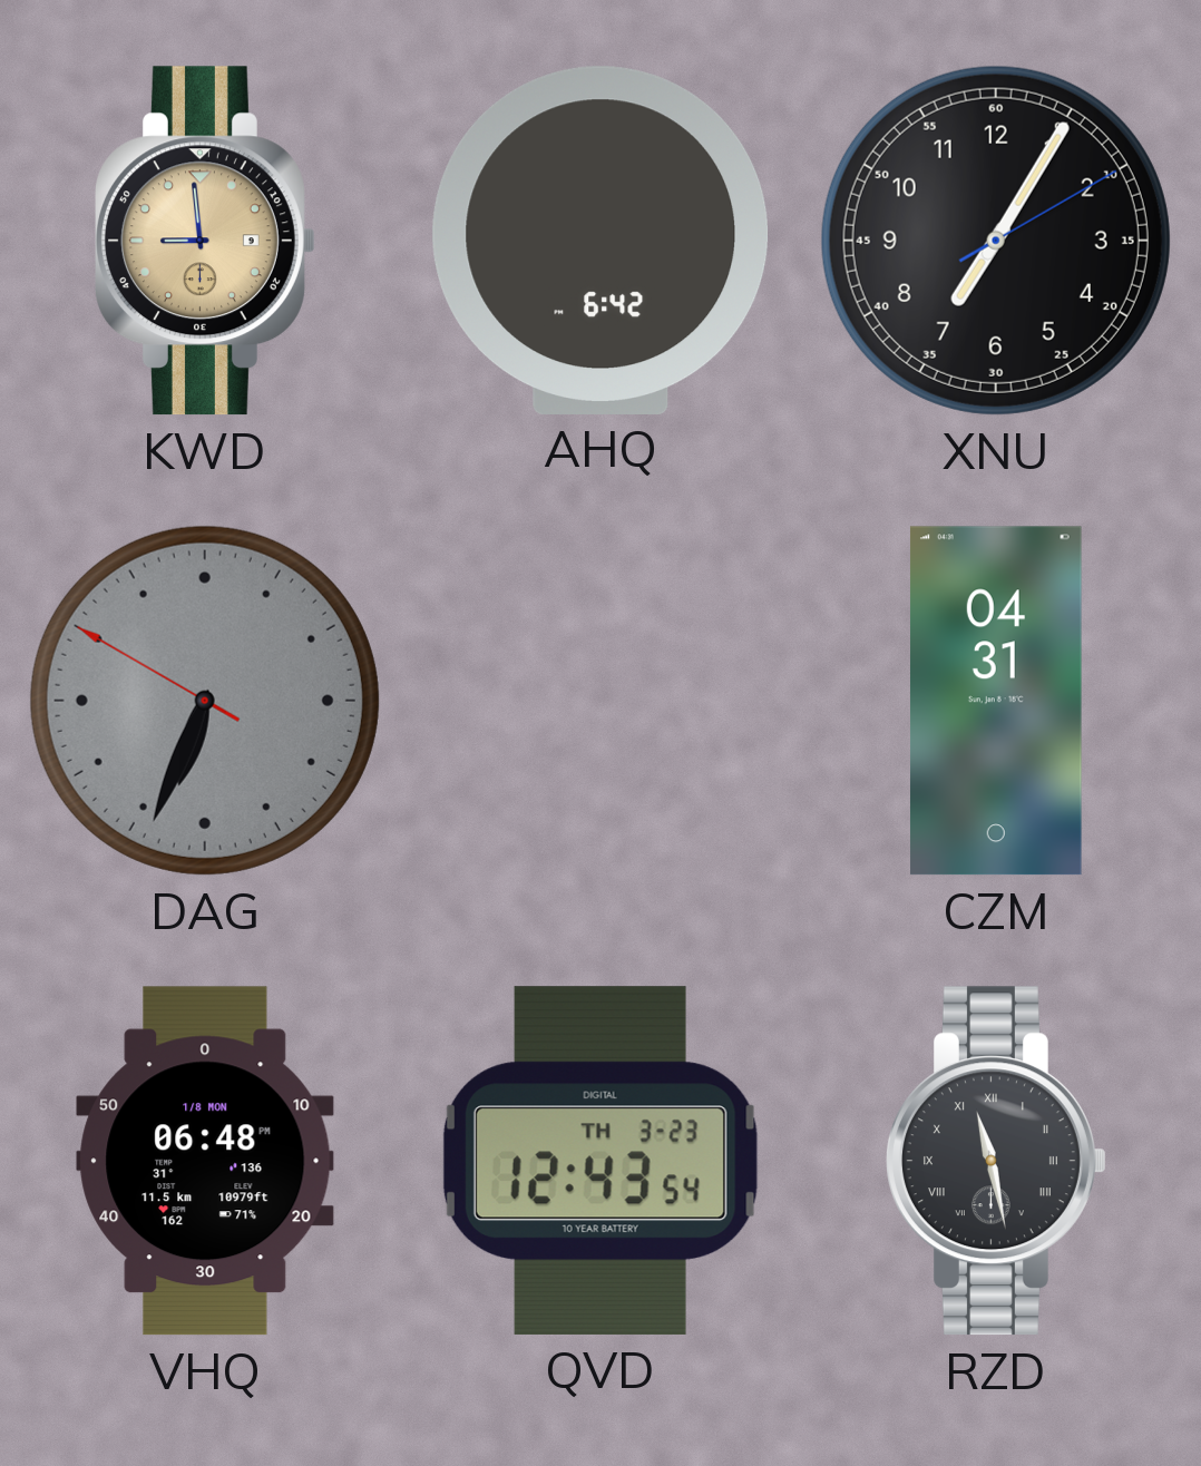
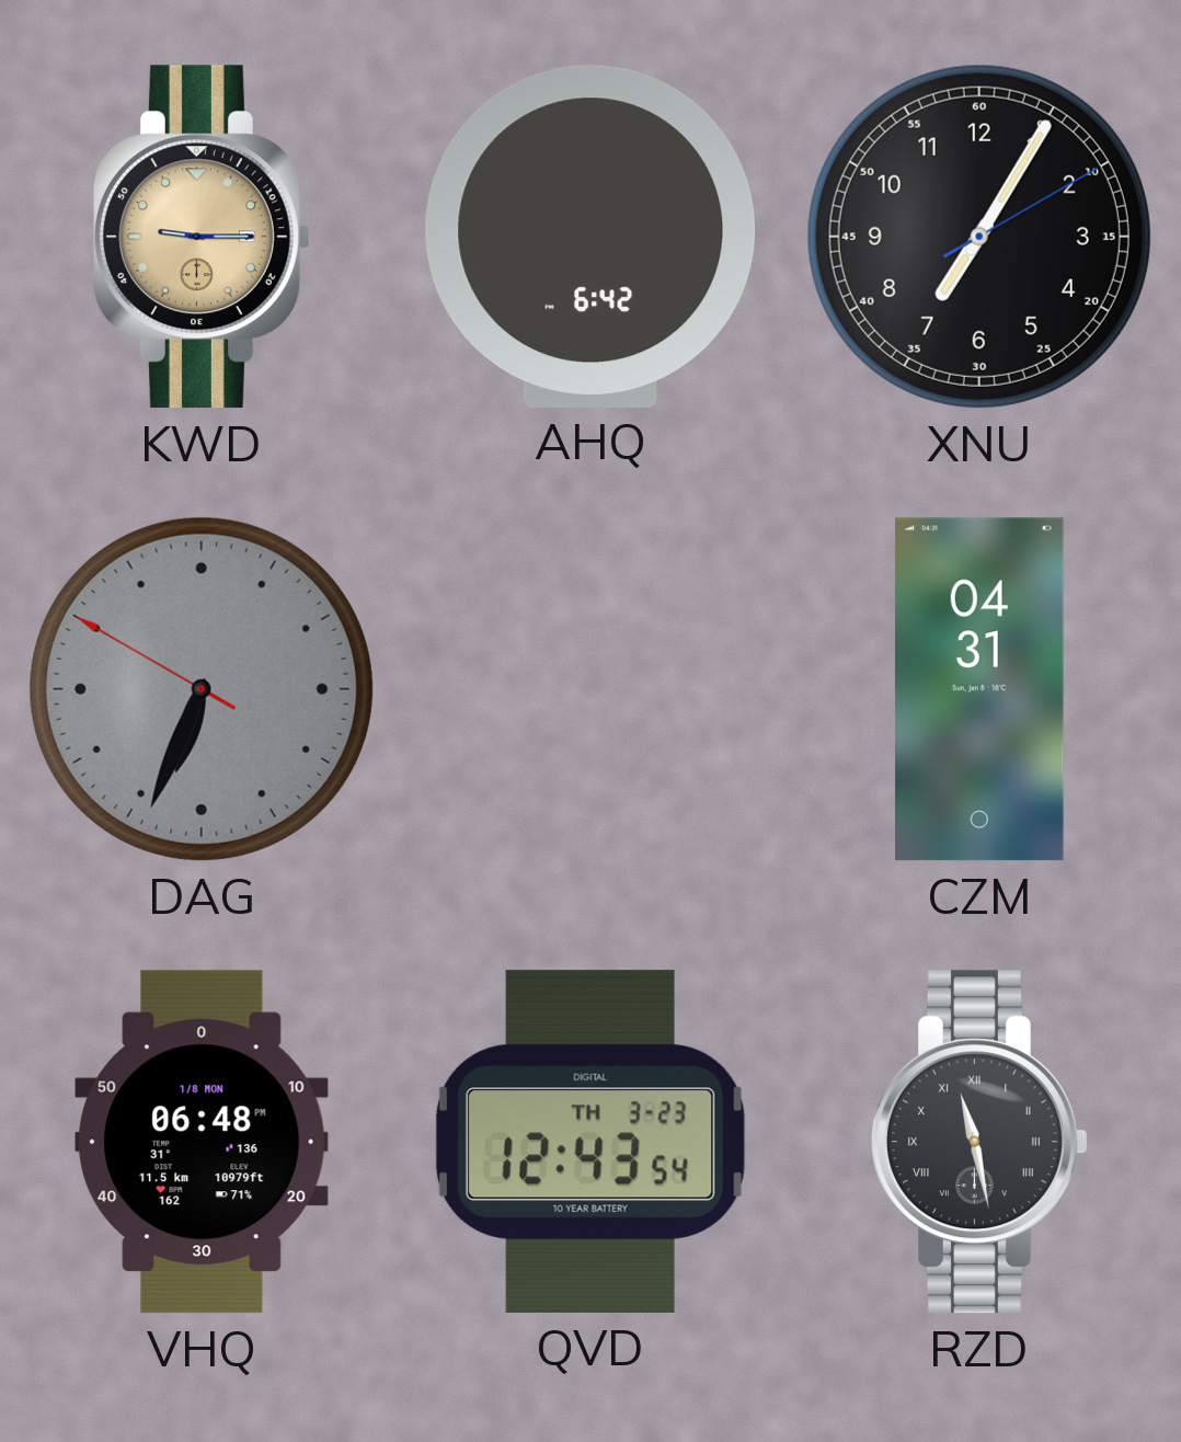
KWD: 8:59 -> 9:15
